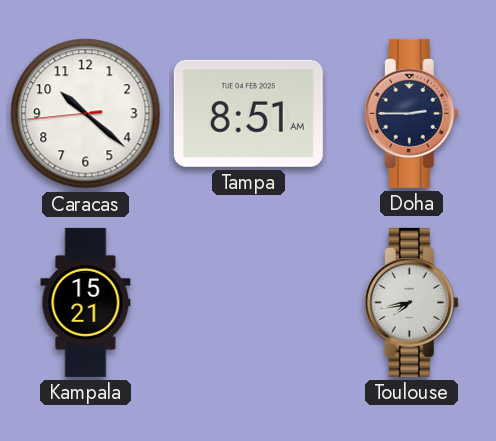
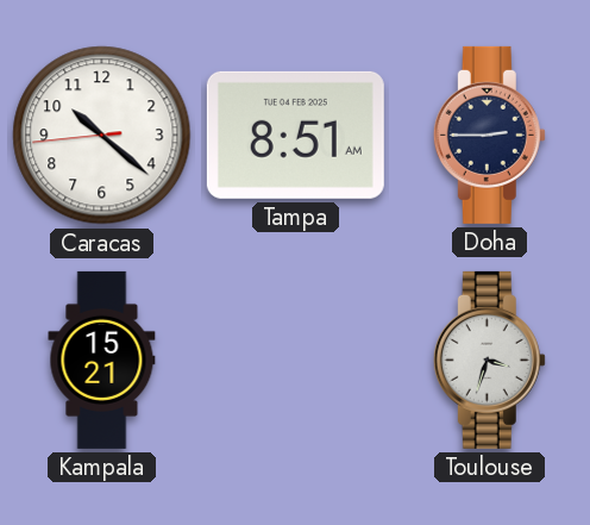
Toulouse: 7:43 -> 3:33
